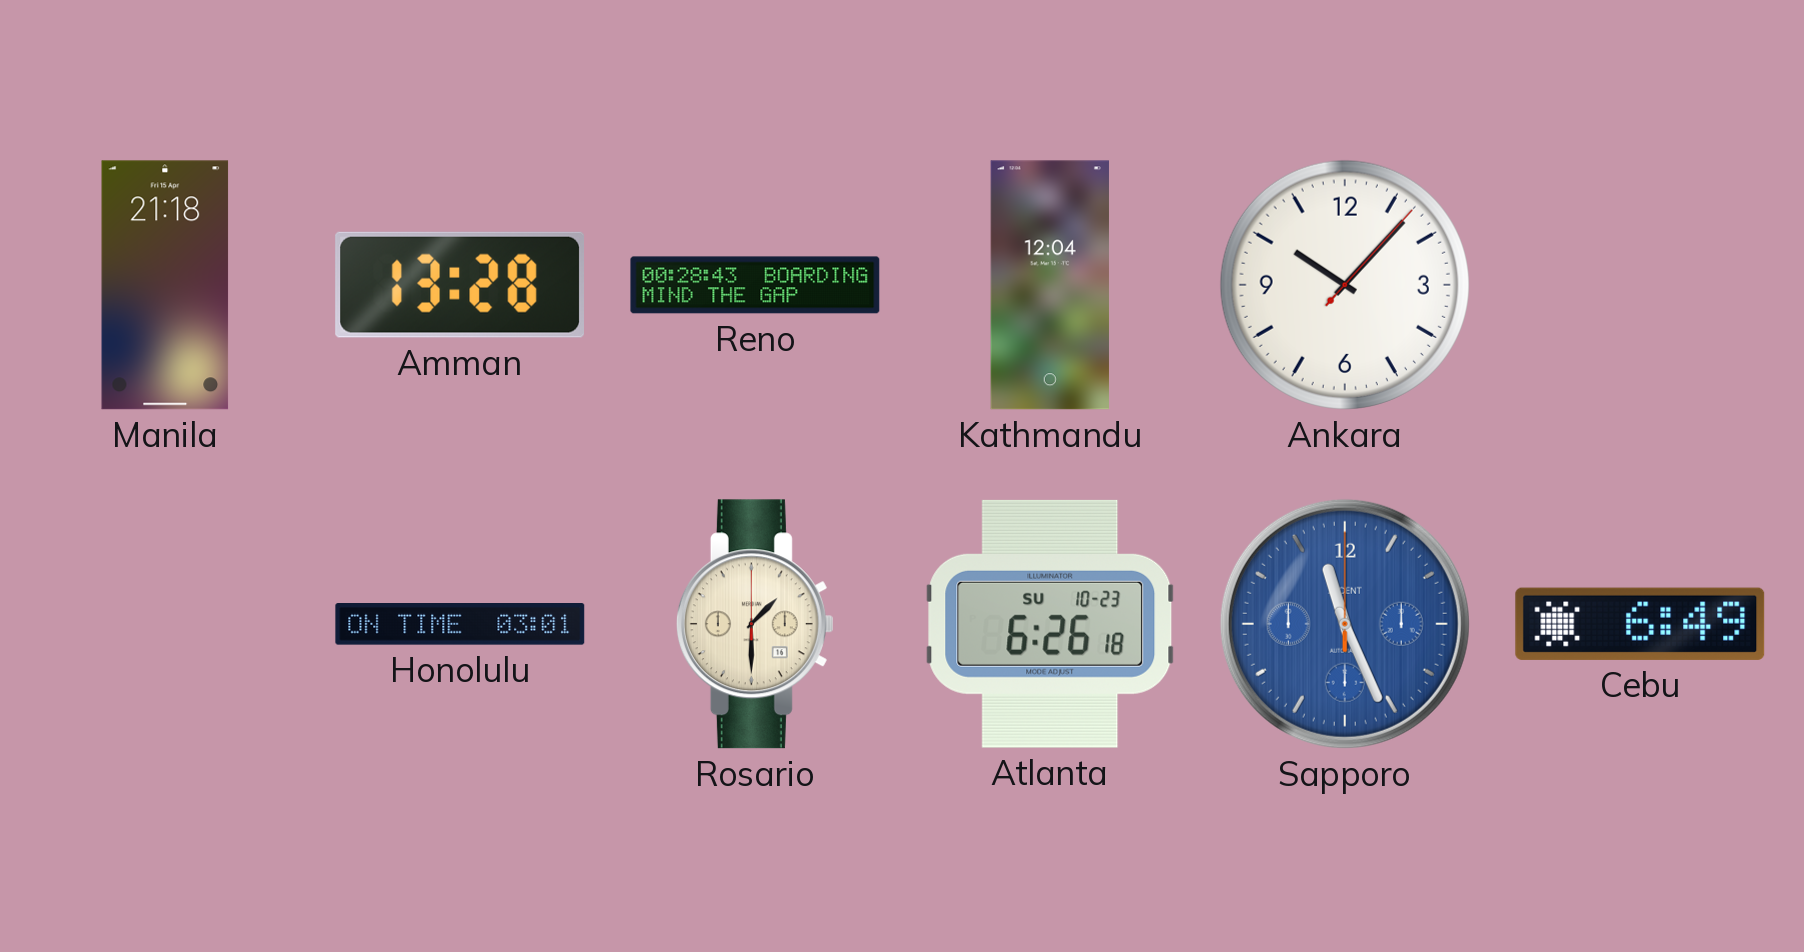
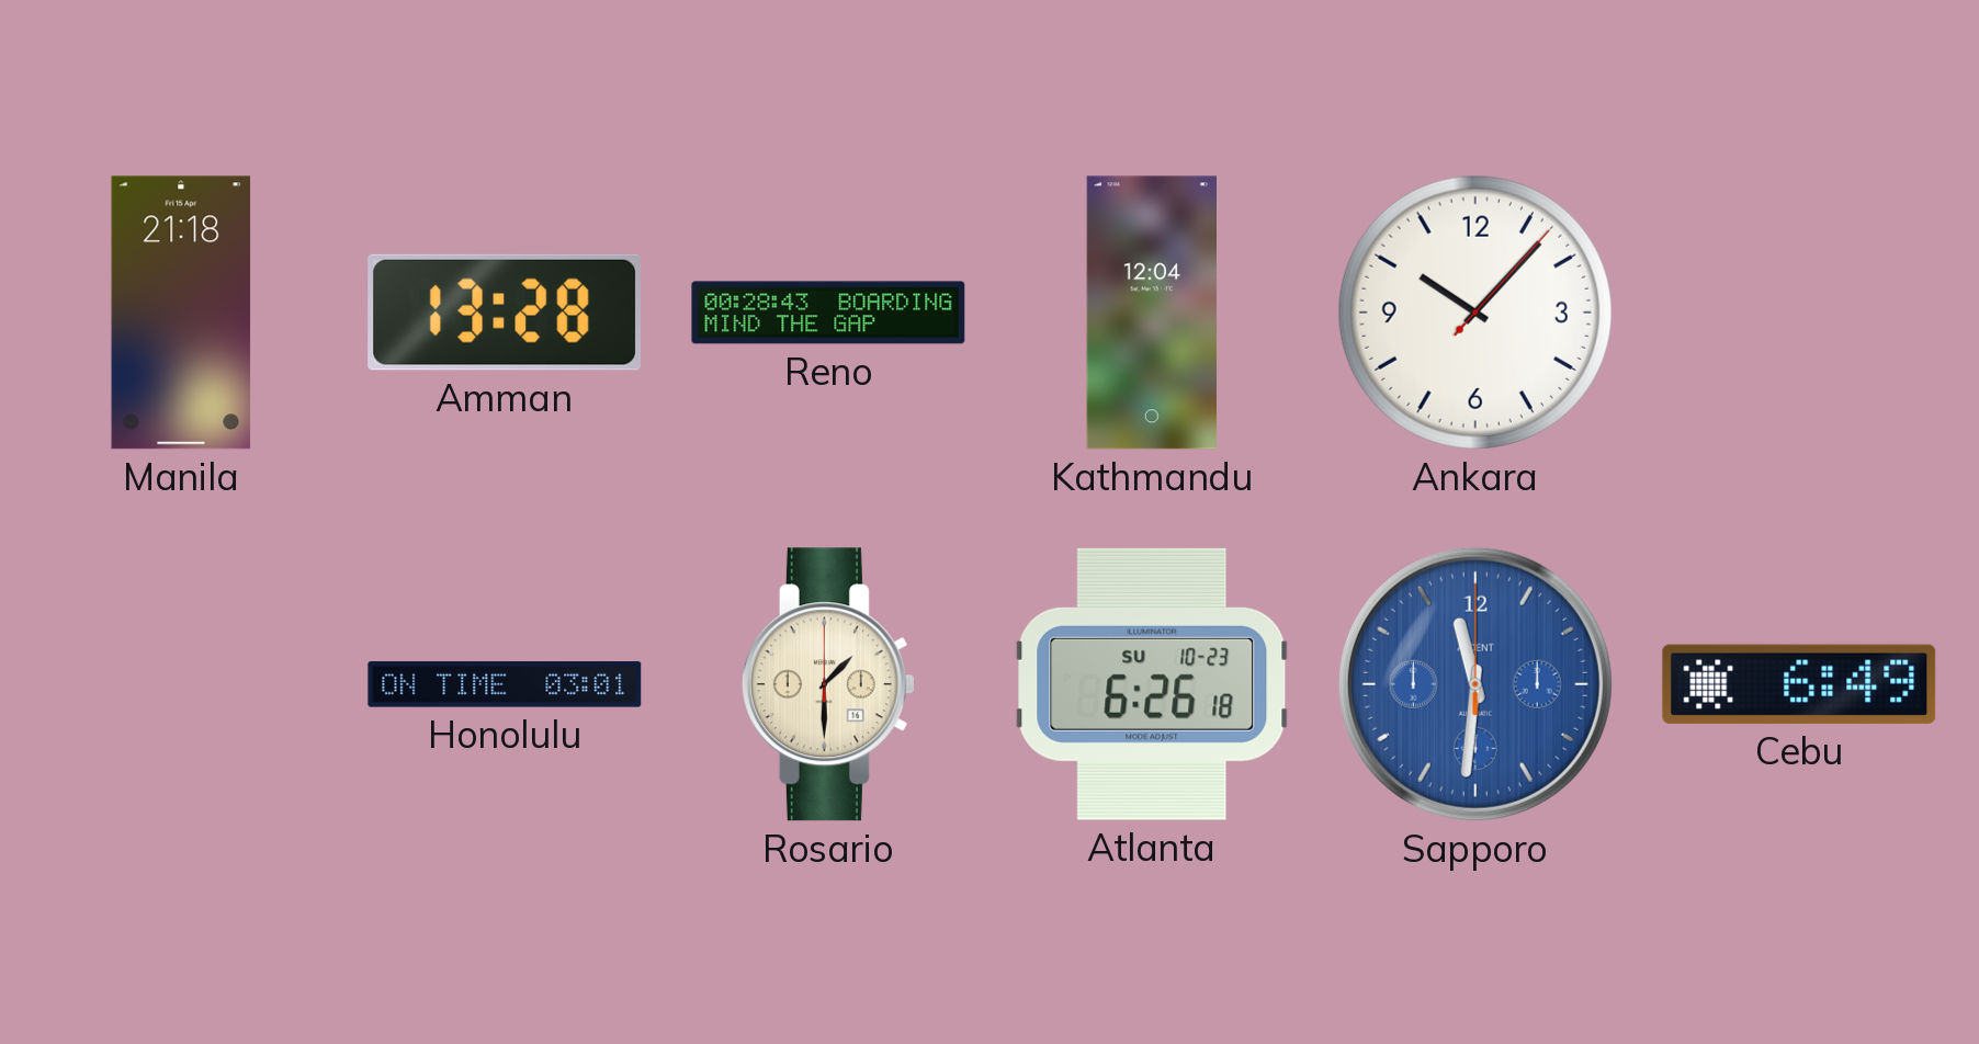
Sapporo: 11:26 -> 11:31
